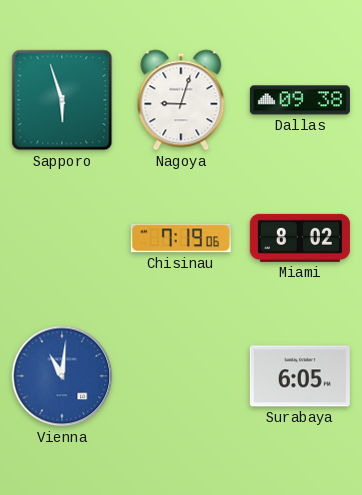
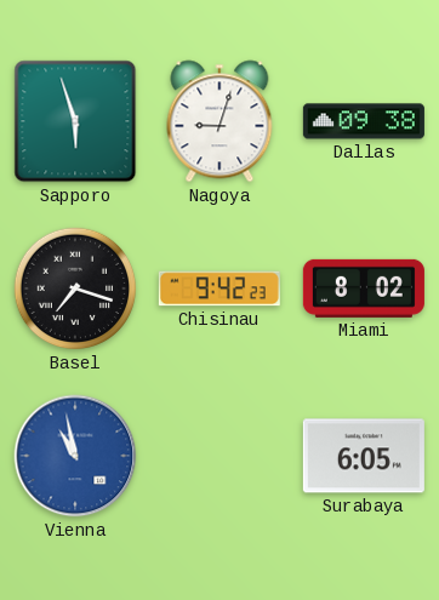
Basel: none -> 7:18
Chisinau: 7:19 -> 9:42
Vienna: 11:01 -> 10:58
